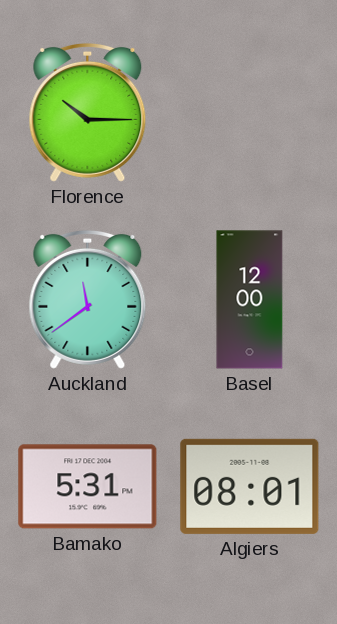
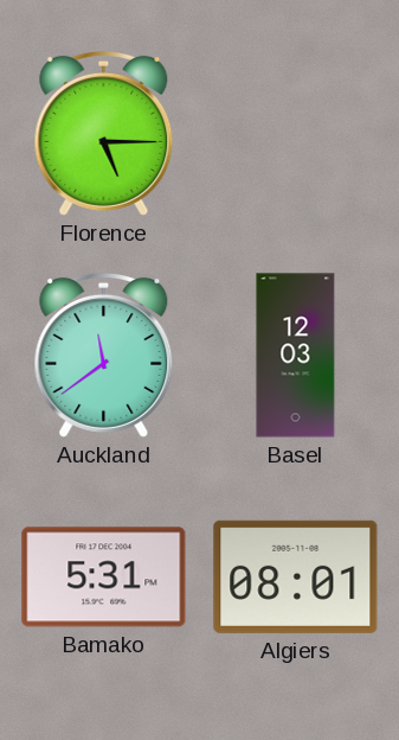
Florence: 10:15 -> 5:15
Basel: 12:00 -> 12:03
